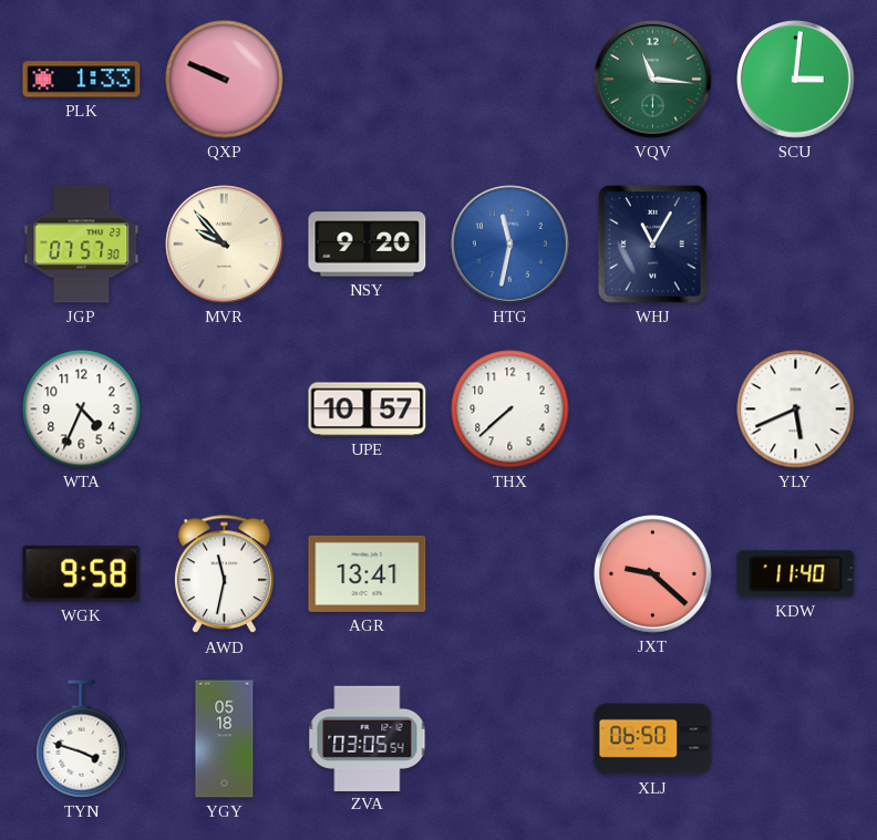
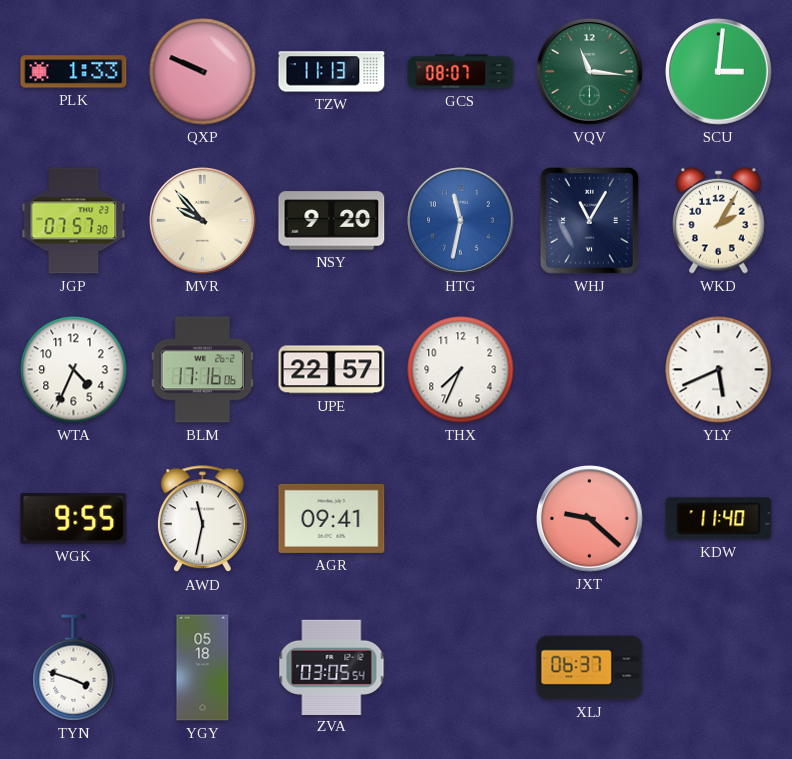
TZW: none -> 11:13
GCS: none -> 08:07
WKD: none -> 2:05
BLM: none -> 17:16
UPE: 10:57 -> 22:57
THX: 7:38 -> 7:34
WGK: 9:58 -> 9:55
AGR: 13:41 -> 09:41
XLJ: 06:50 -> 06:37
